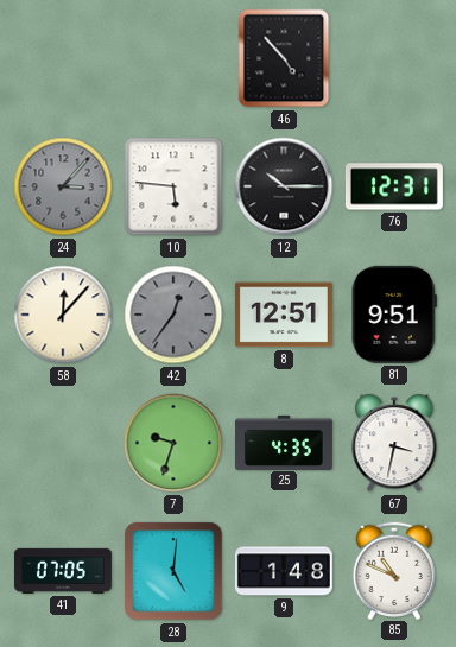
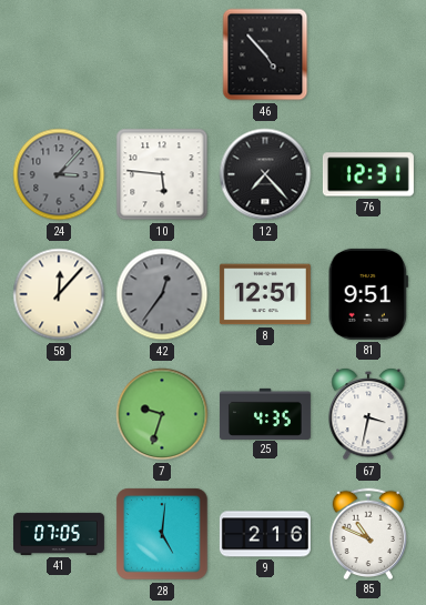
12: 10:15 -> 7:23
9: 1:48 -> 2:16
